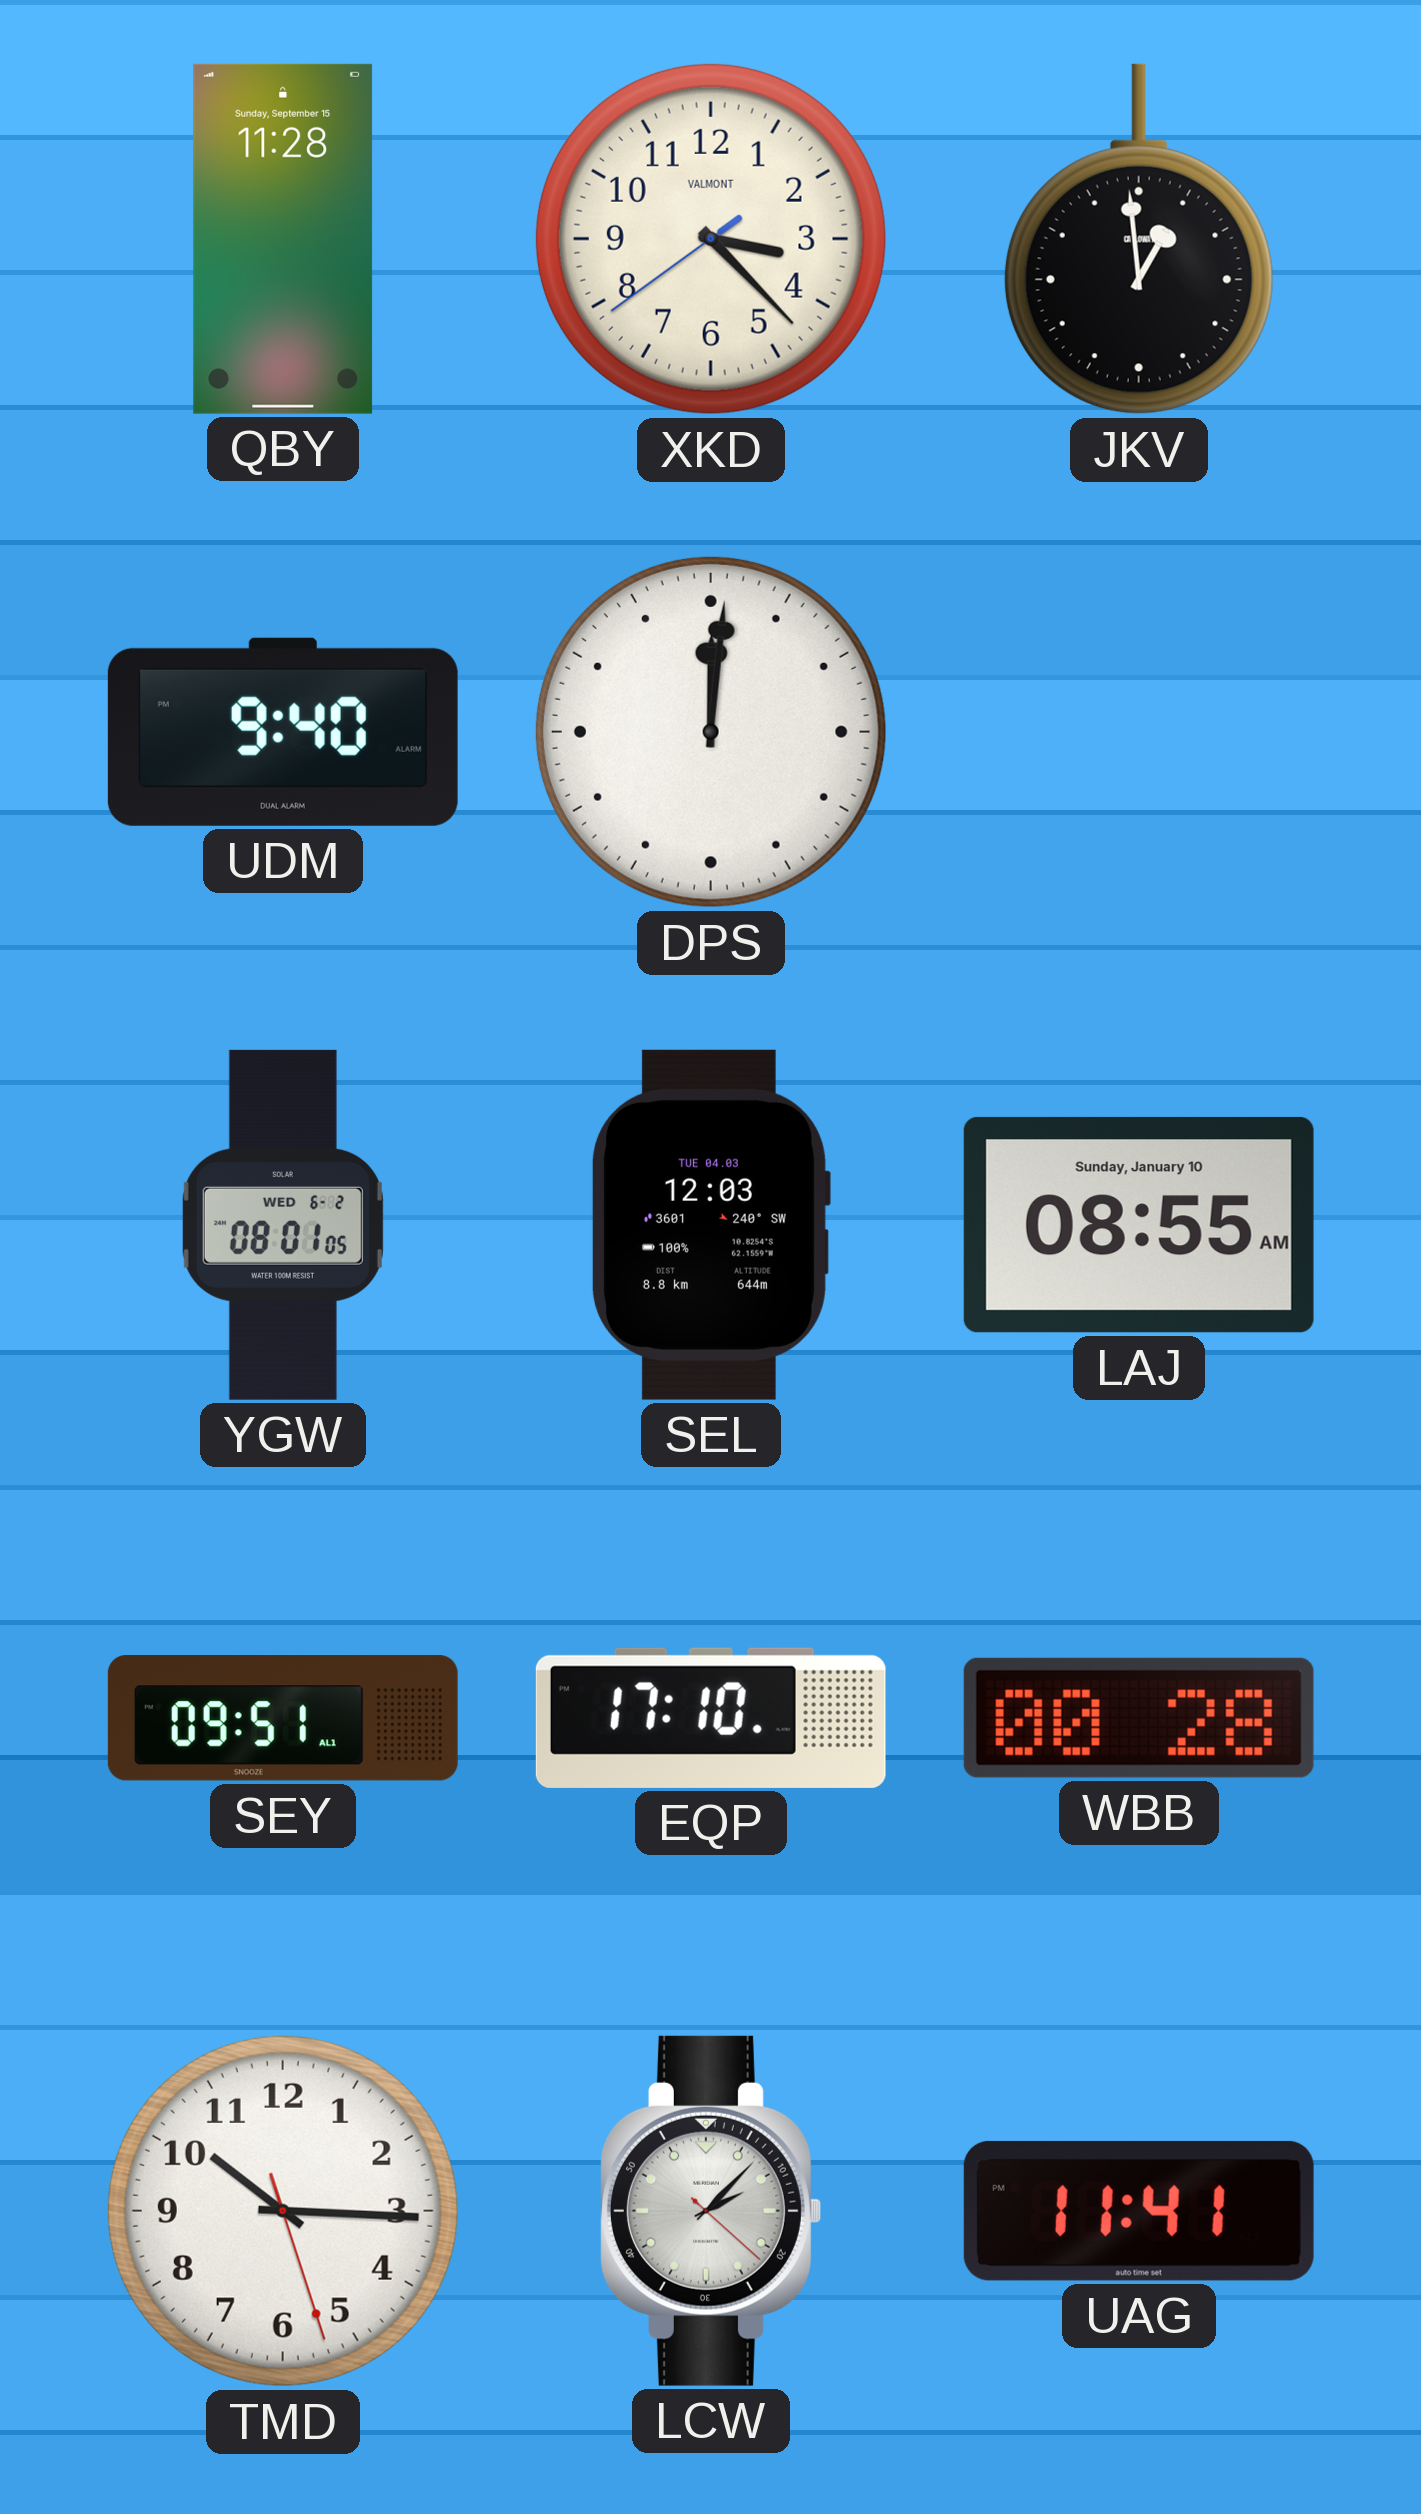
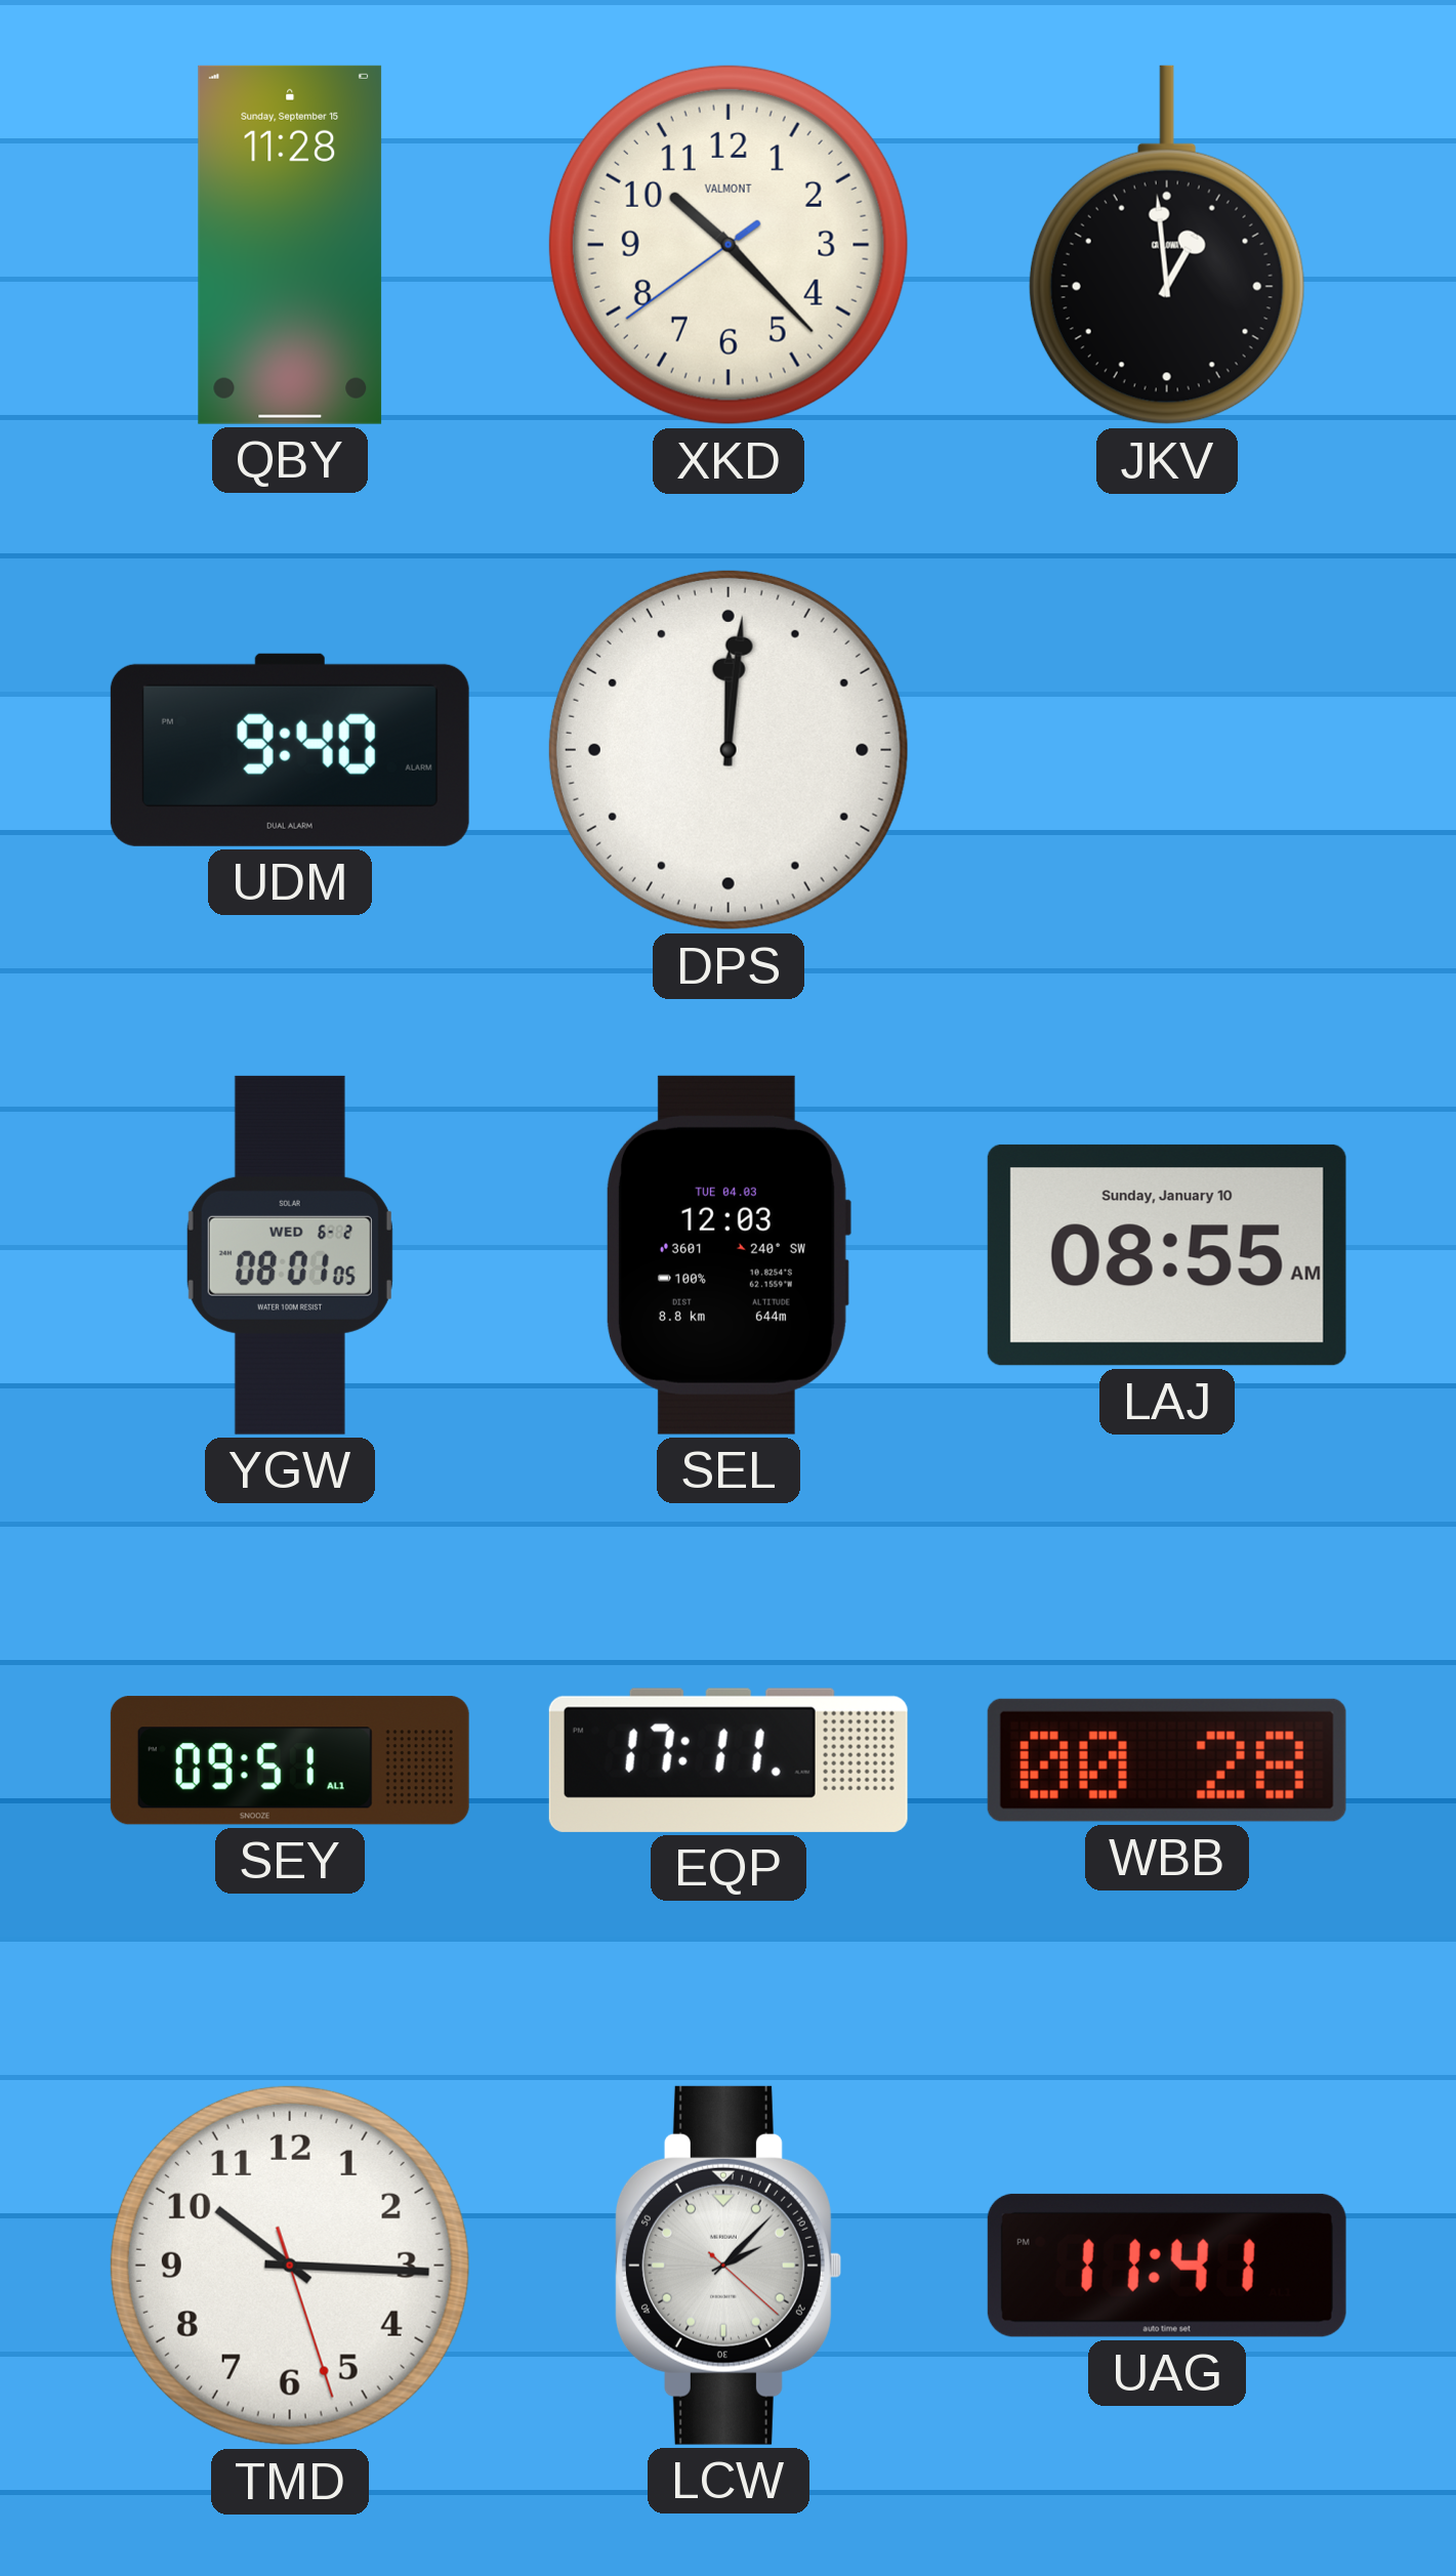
XKD: 3:22 -> 10:22
EQP: 17:10 -> 17:11
